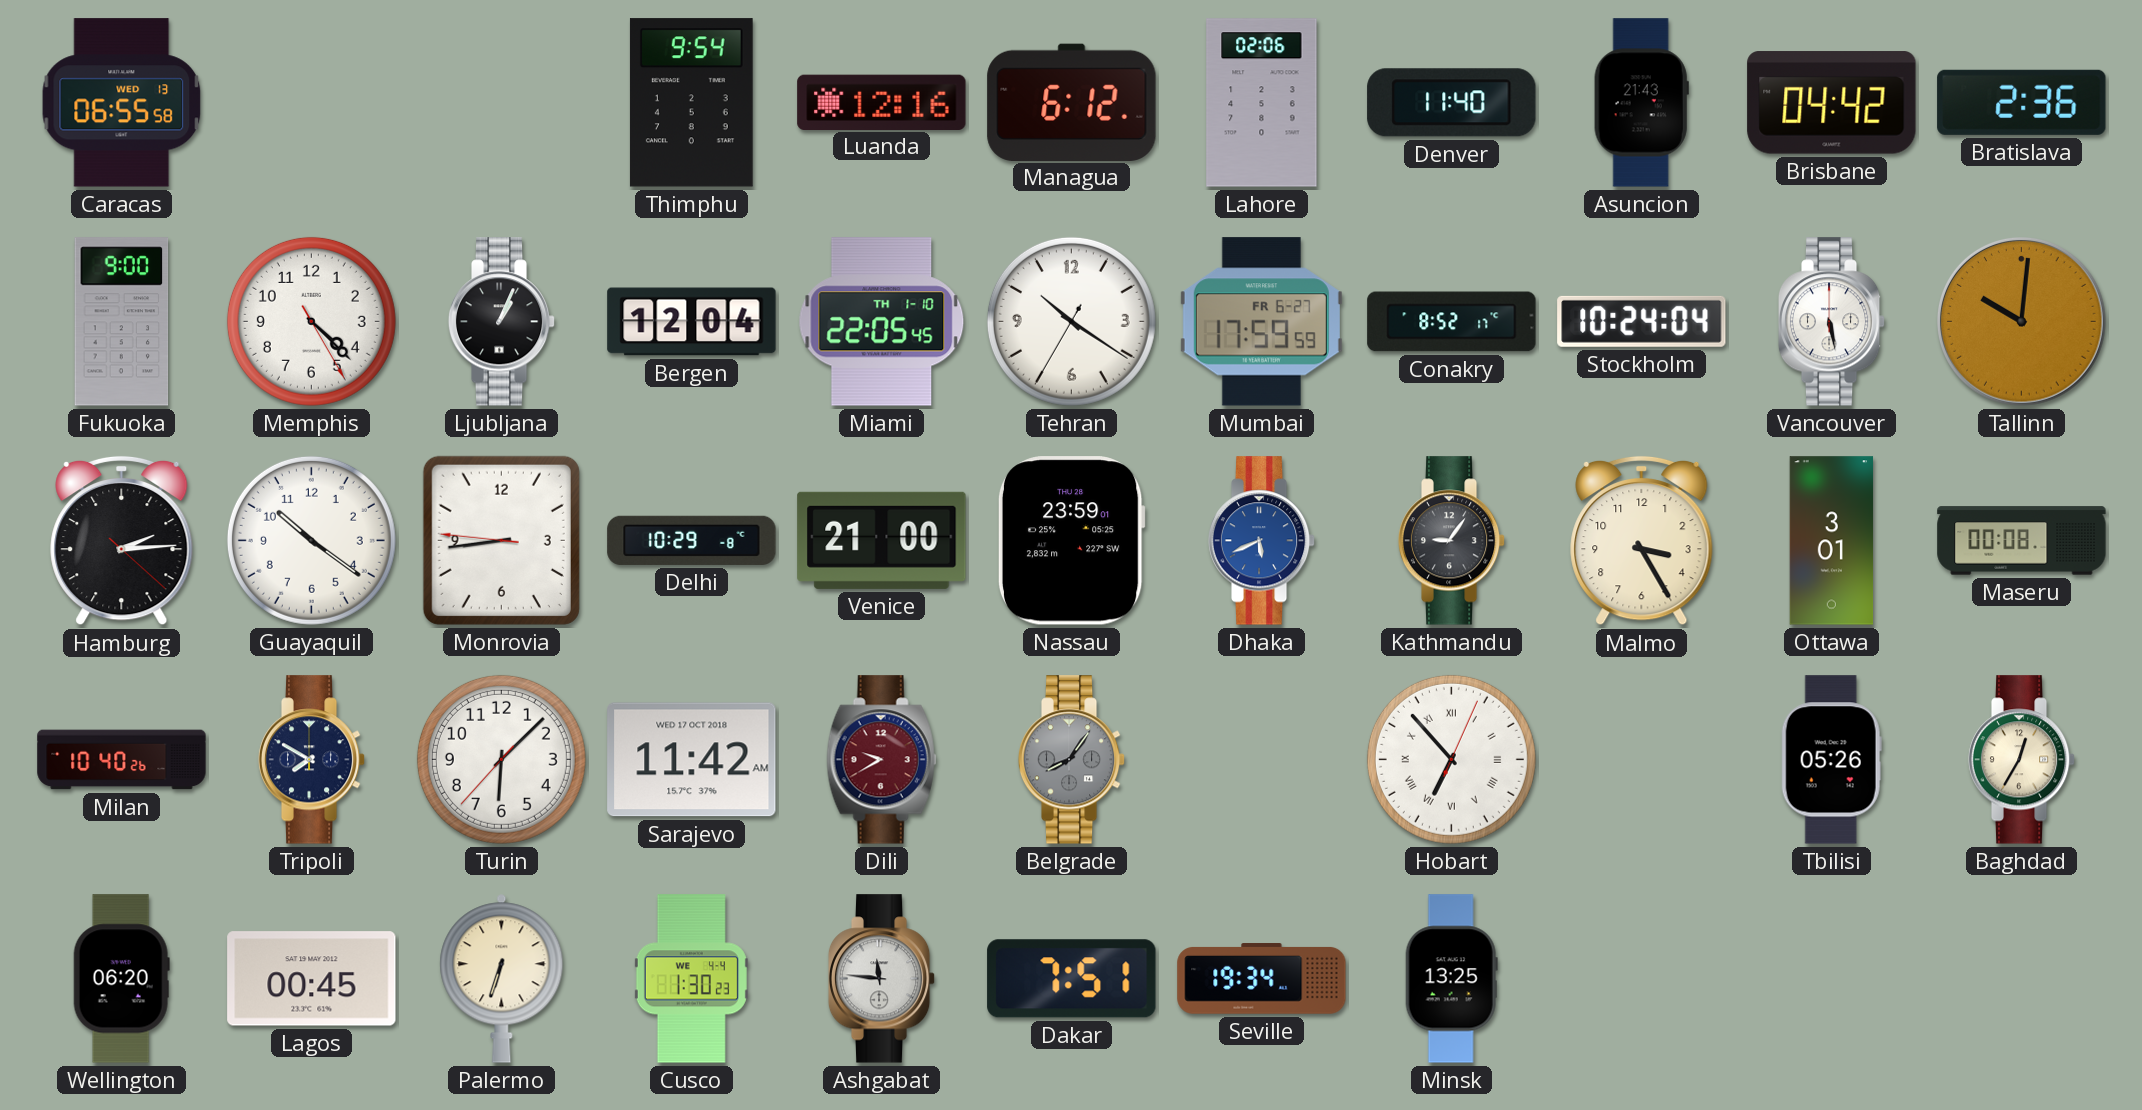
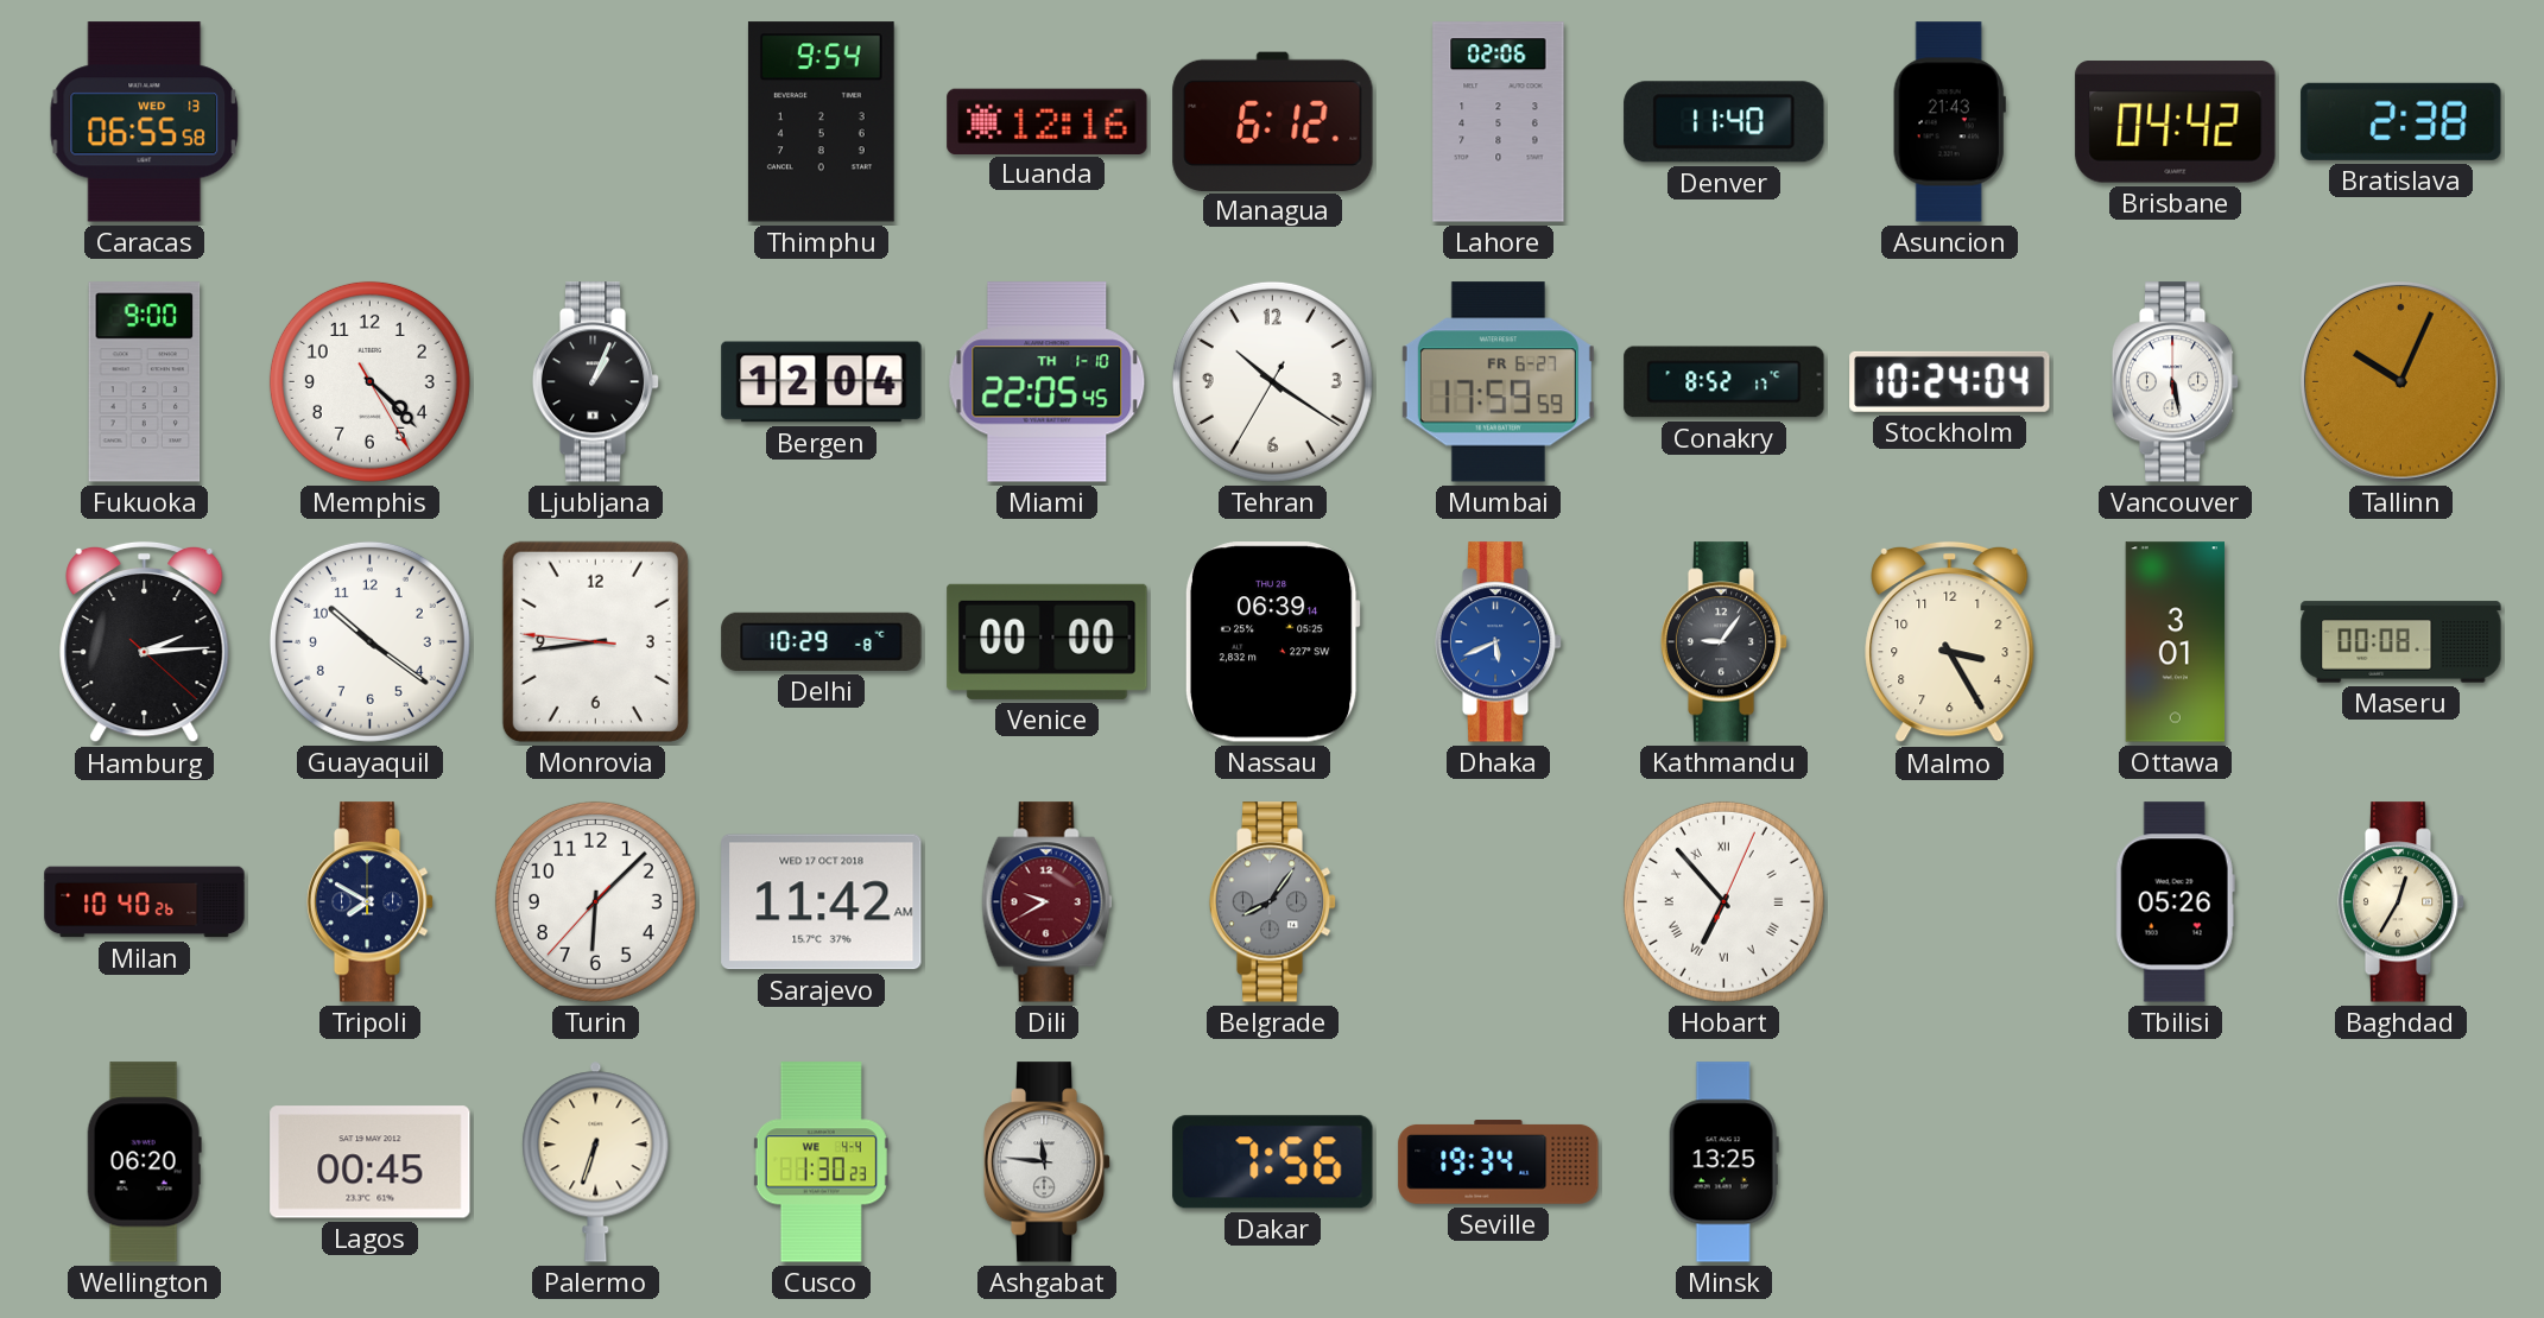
Bratislava: 2:36 -> 2:38
Tallinn: 10:01 -> 10:04
Venice: 21:00 -> 00:00
Nassau: 23:59 -> 06:39
Dakar: 7:51 -> 7:56
